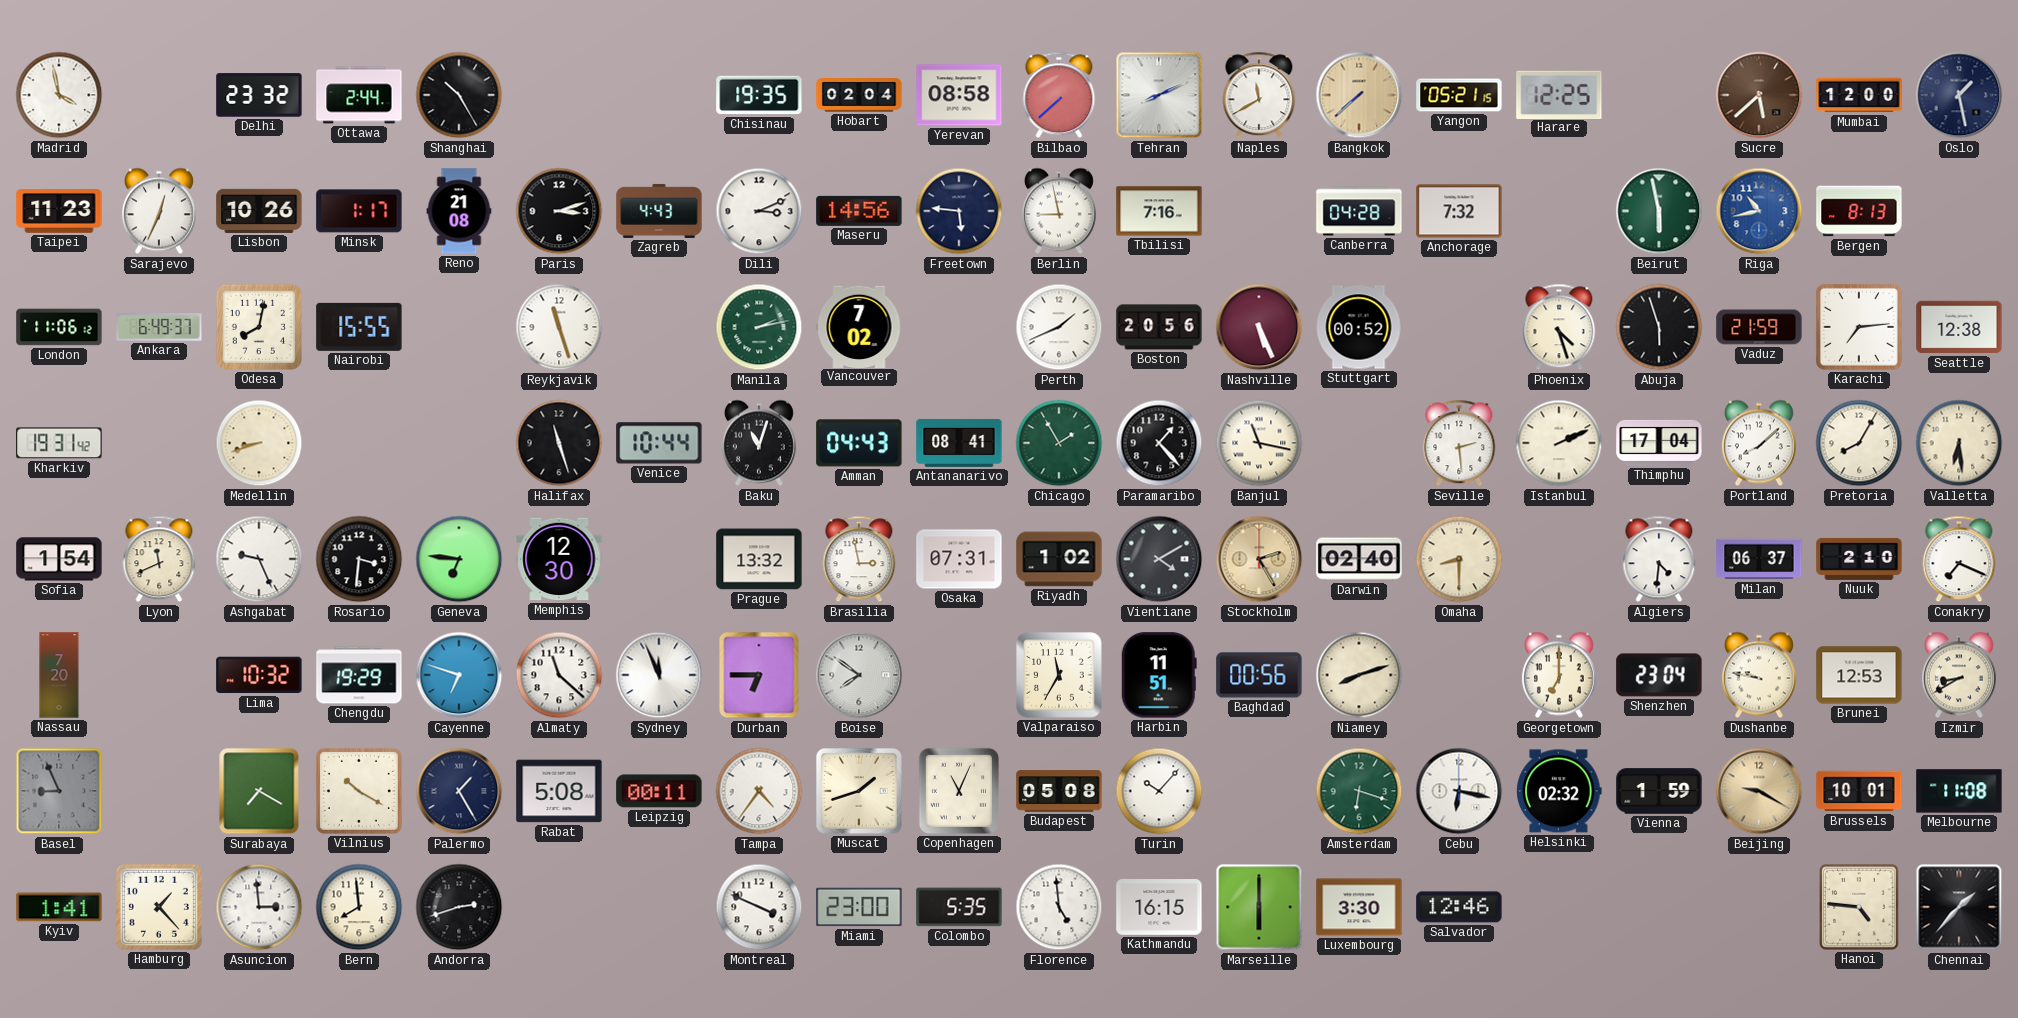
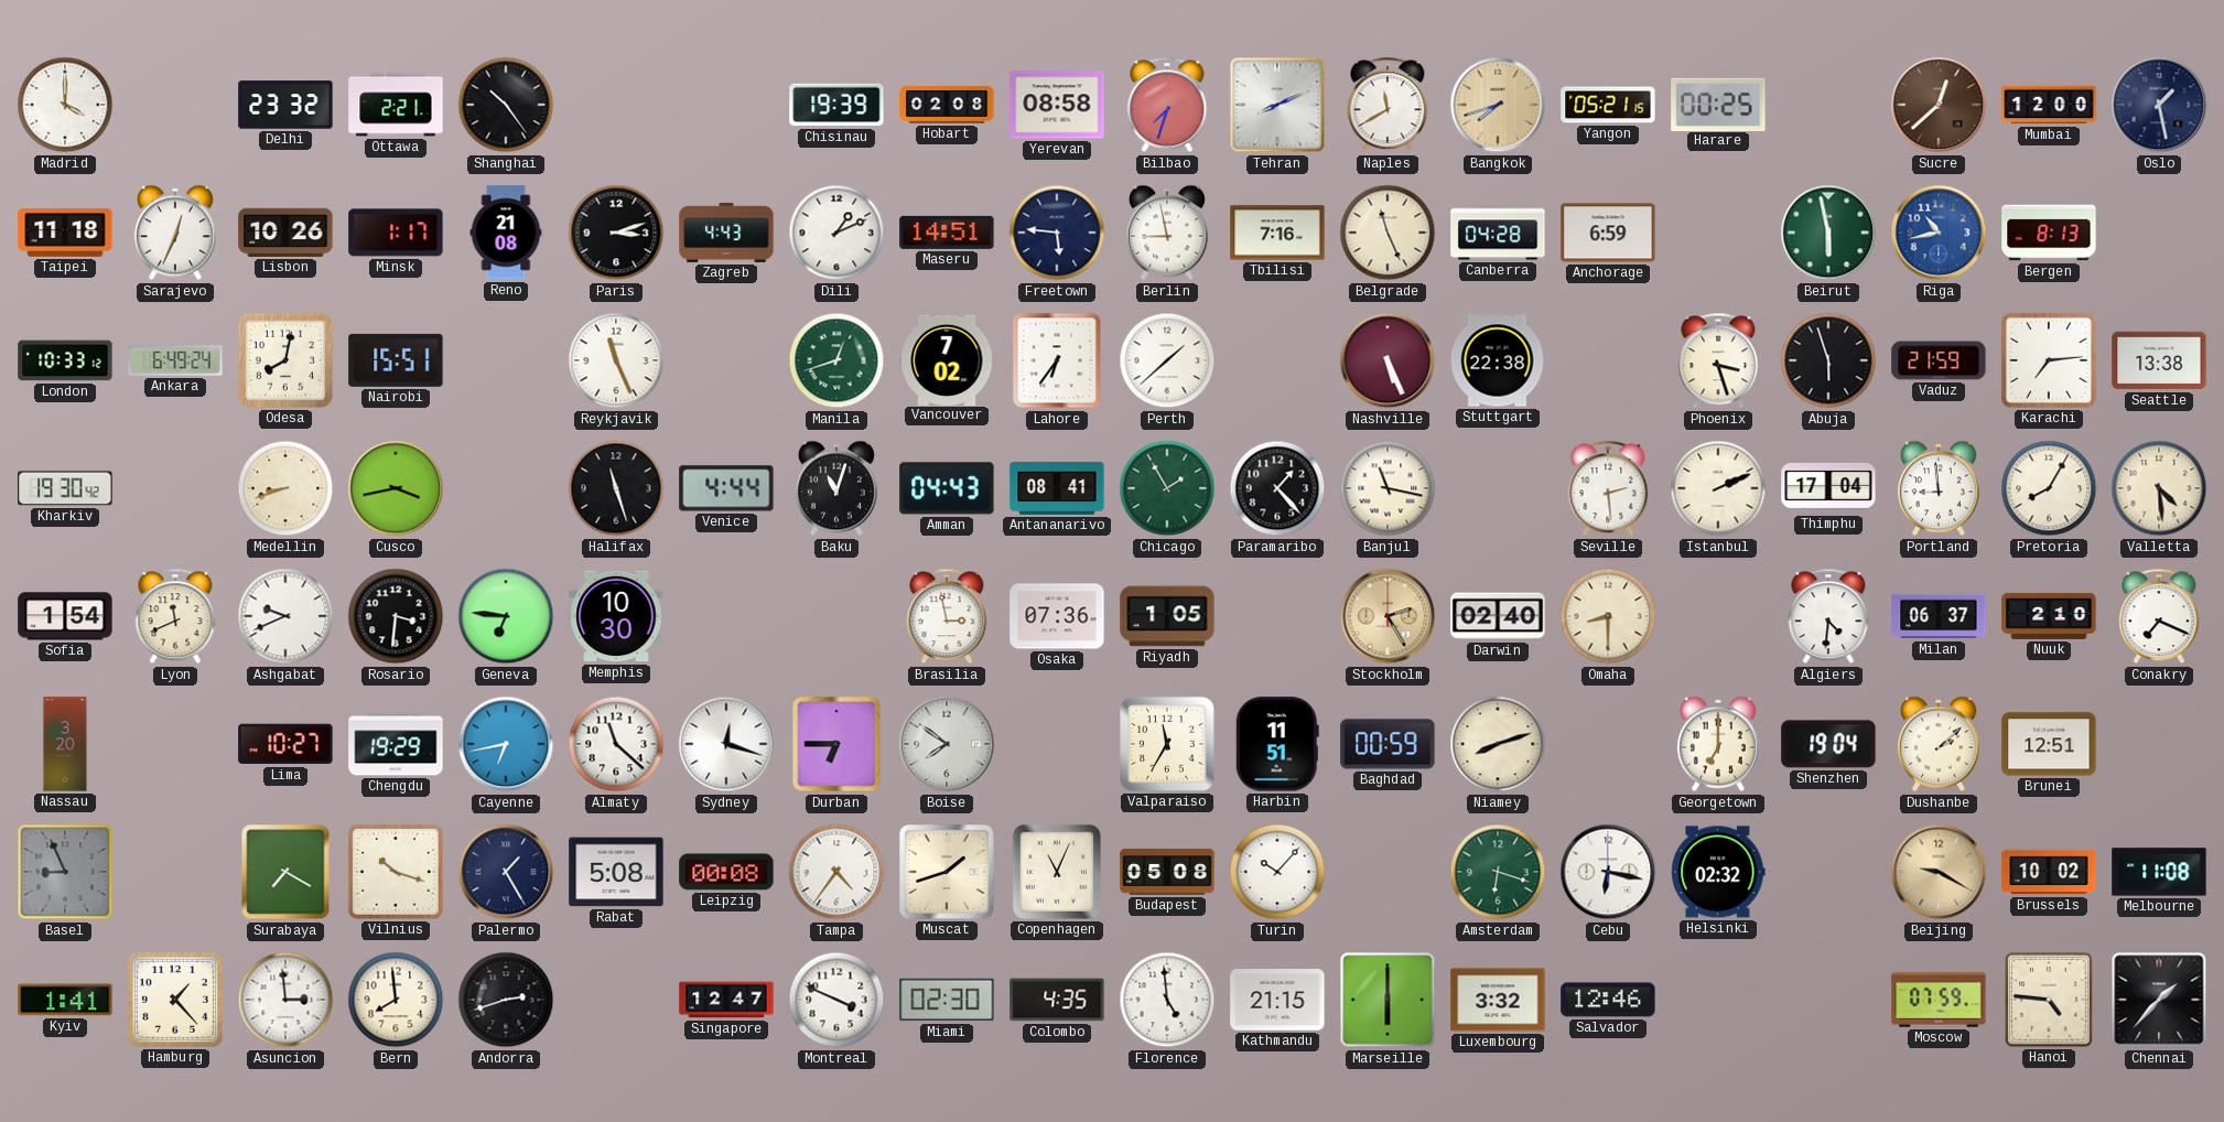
Madrid: 3:58 -> 4:00
Ottawa: 2:44 -> 2:21
Shanghai: 10:25 -> 10:24
Chisinau: 19:35 -> 19:39
Hobart: 02:04 -> 02:08
Bilbao: 7:38 -> 7:33
Bangkok: 7:38 -> 7:42
Harare: 12:25 -> 00:25
Sucre: 5:38 -> 12:38
Taipei: 11:23 -> 11:18
Dili: 3:11 -> 1:11
Maseru: 14:56 -> 14:51
Belgrade: none -> 11:26
Anchorage: 7:32 -> 6:59
London: 11:06 -> 10:33
Ankara: 6:49:37 -> 6:49:24
Nairobi: 15:55 -> 15:51
Reykjavik: 11:27 -> 11:26
Manila: 2:13 -> 12:42
Lahore: none -> 6:36
Perth: 1:41 -> 1:38
Boston: 20:56 -> none
Stuttgart: 00:52 -> 22:38
Phoenix: 4:27 -> 3:27
Seattle: 12:38 -> 13:38
Kharkiv: 19:31 -> 19:30
Cusco: none -> 3:43
Venice: 10:44 -> 4:44
Portland: 8:08 -> 8:59
Valletta: 6:29 -> 4:29
Ashgabat: 9:26 -> 9:41
Memphis: 12:30 -> 10:30
Prague: 13:32 -> none
Osaka: 07:31 -> 07:36
Riyadh: 1:02 -> 1:05
Vientiane: 4:10 -> none
Nassau: 7:20 -> 3:20
Lima: 10:32 -> 10:27
Cayenne: 6:48 -> 6:43
Sydney: 11:56 -> 12:18
Baghdad: 00:56 -> 00:59
Shenzhen: 23:04 -> 19:04
Dushanbe: 9:47 -> 2:08
Brunei: 12:53 -> 12:51
Izmir: 8:40 -> none
Vilnius: 10:20 -> 10:18
Leipzig: 00:11 -> 00:08
Vienna: 1:59 -> none
Brussels: 10:01 -> 10:02
Singapore: none -> 12:47
Miami: 23:00 -> 02:30
Colombo: 5:35 -> 4:35
Kathmandu: 16:15 -> 21:15
Luxembourg: 3:30 -> 3:32
Moscow: none -> 07:59
